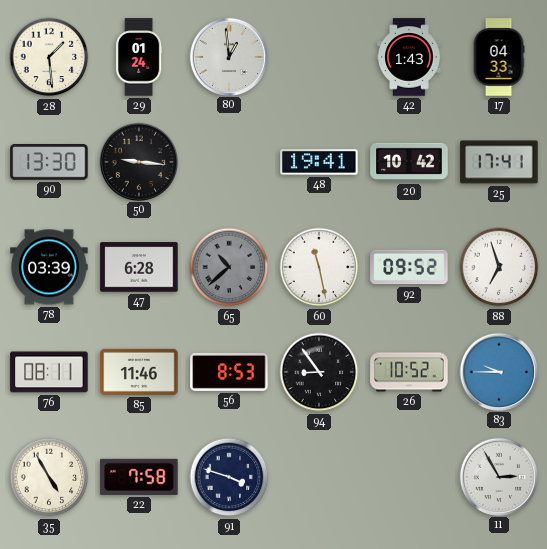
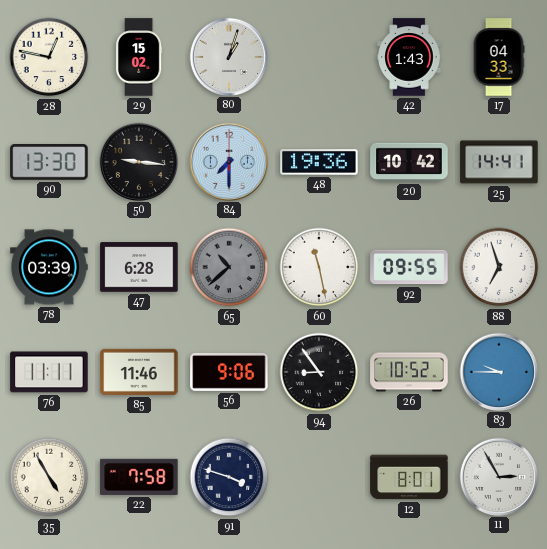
28: 1:29 -> 12:47
29: 01:24 -> 15:02
80: 12:59 -> 1:03
84: none -> 7:30
48: 19:41 -> 19:36
25: 17:41 -> 14:41
92: 09:52 -> 09:55
76: 08:11 -> 11:11
56: 8:53 -> 9:06
12: none -> 8:01
